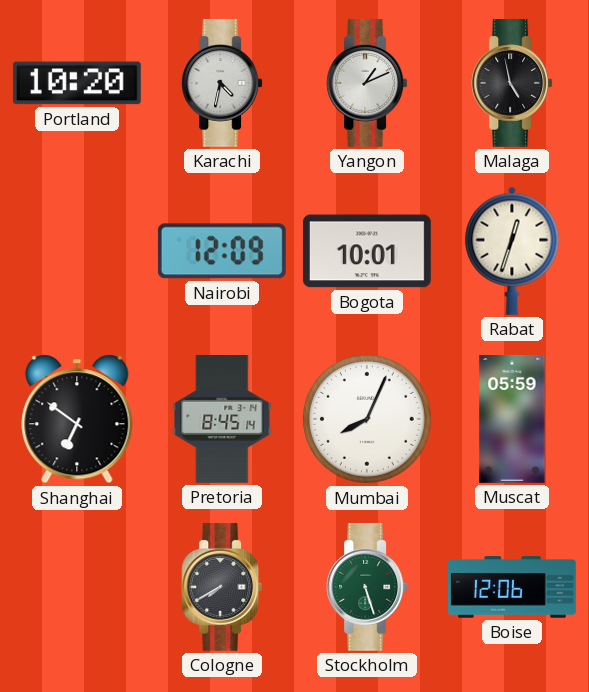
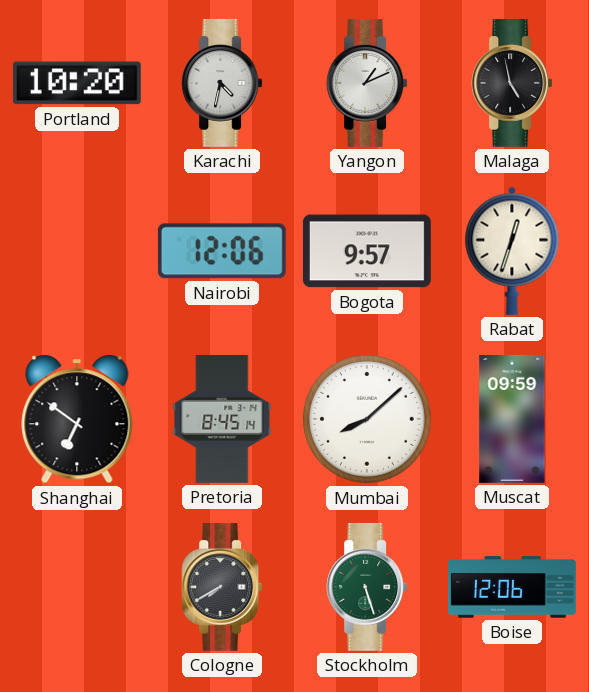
Nairobi: 12:09 -> 12:06
Bogota: 10:01 -> 9:57
Mumbai: 8:04 -> 8:08
Muscat: 05:59 -> 09:59
